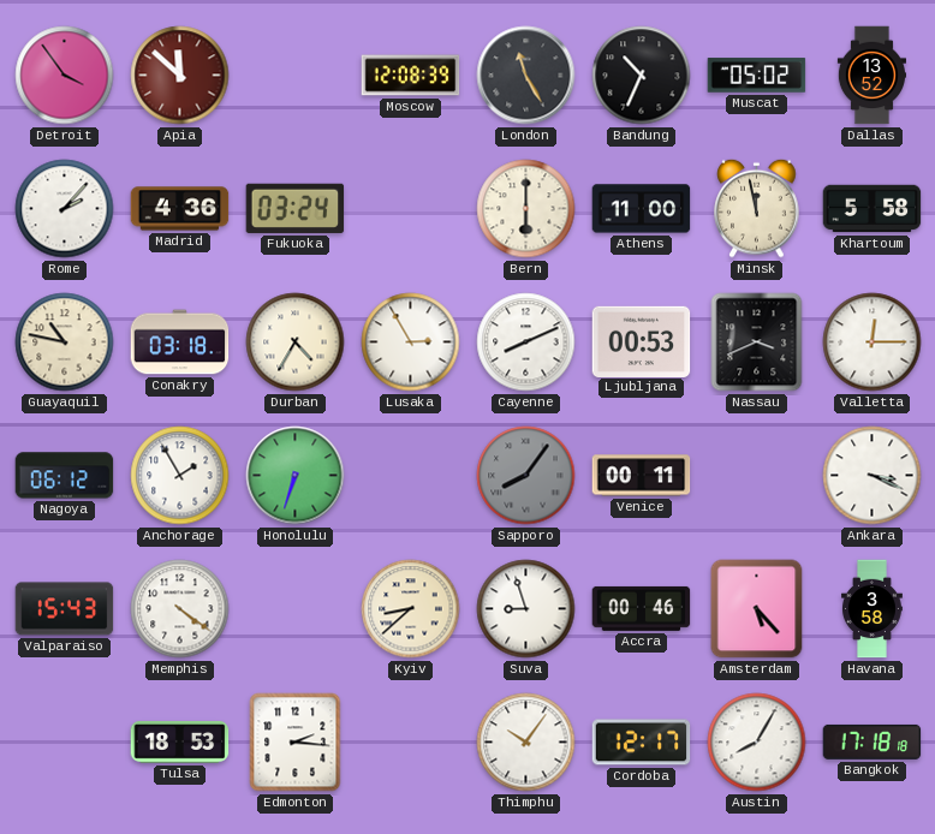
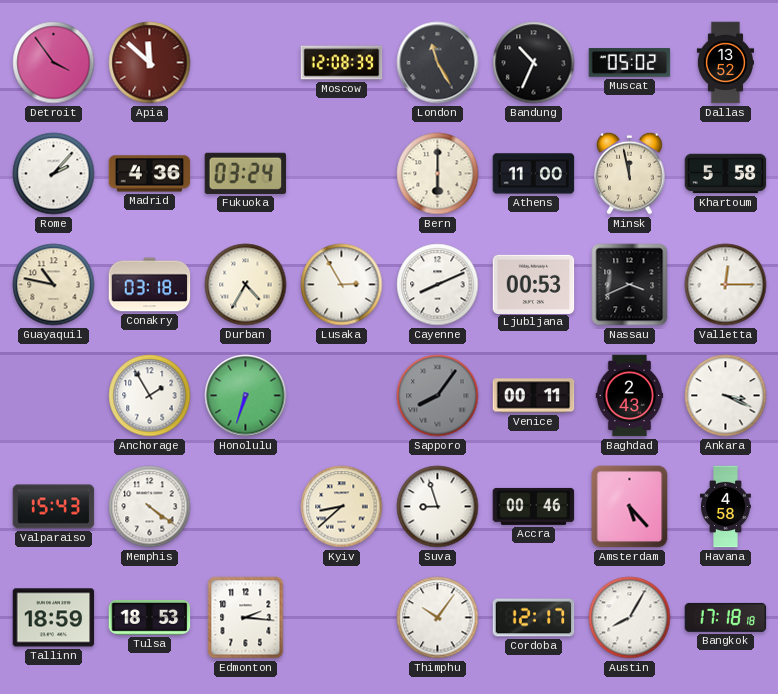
Nagoya: 06:12 -> none
Baghdad: none -> 2:43
Havana: 3:58 -> 4:58
Tallinn: none -> 18:59
